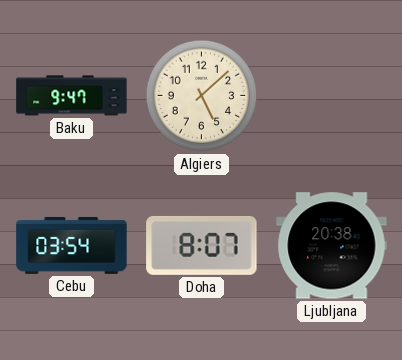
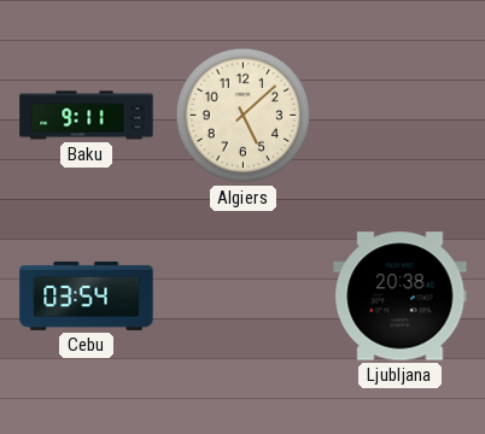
Baku: 9:47 -> 9:11
Doha: 8:07 -> none
